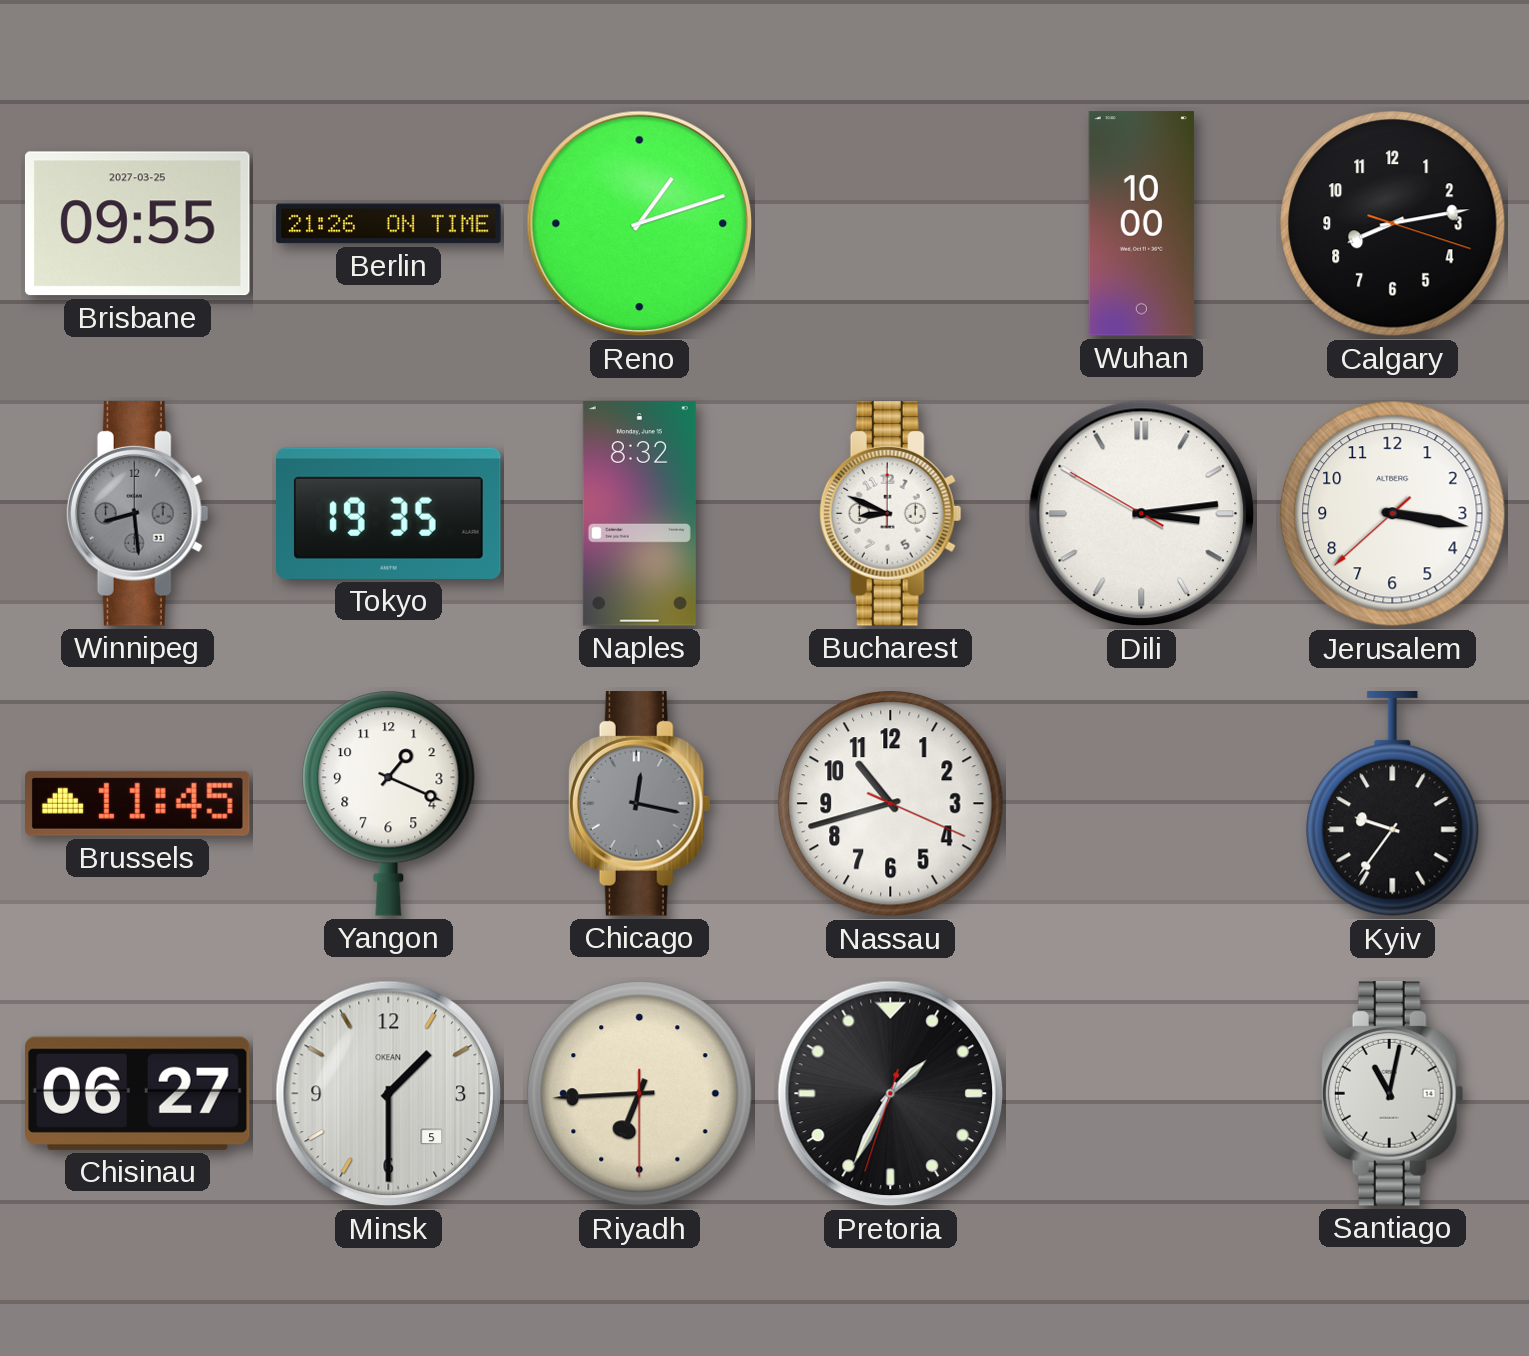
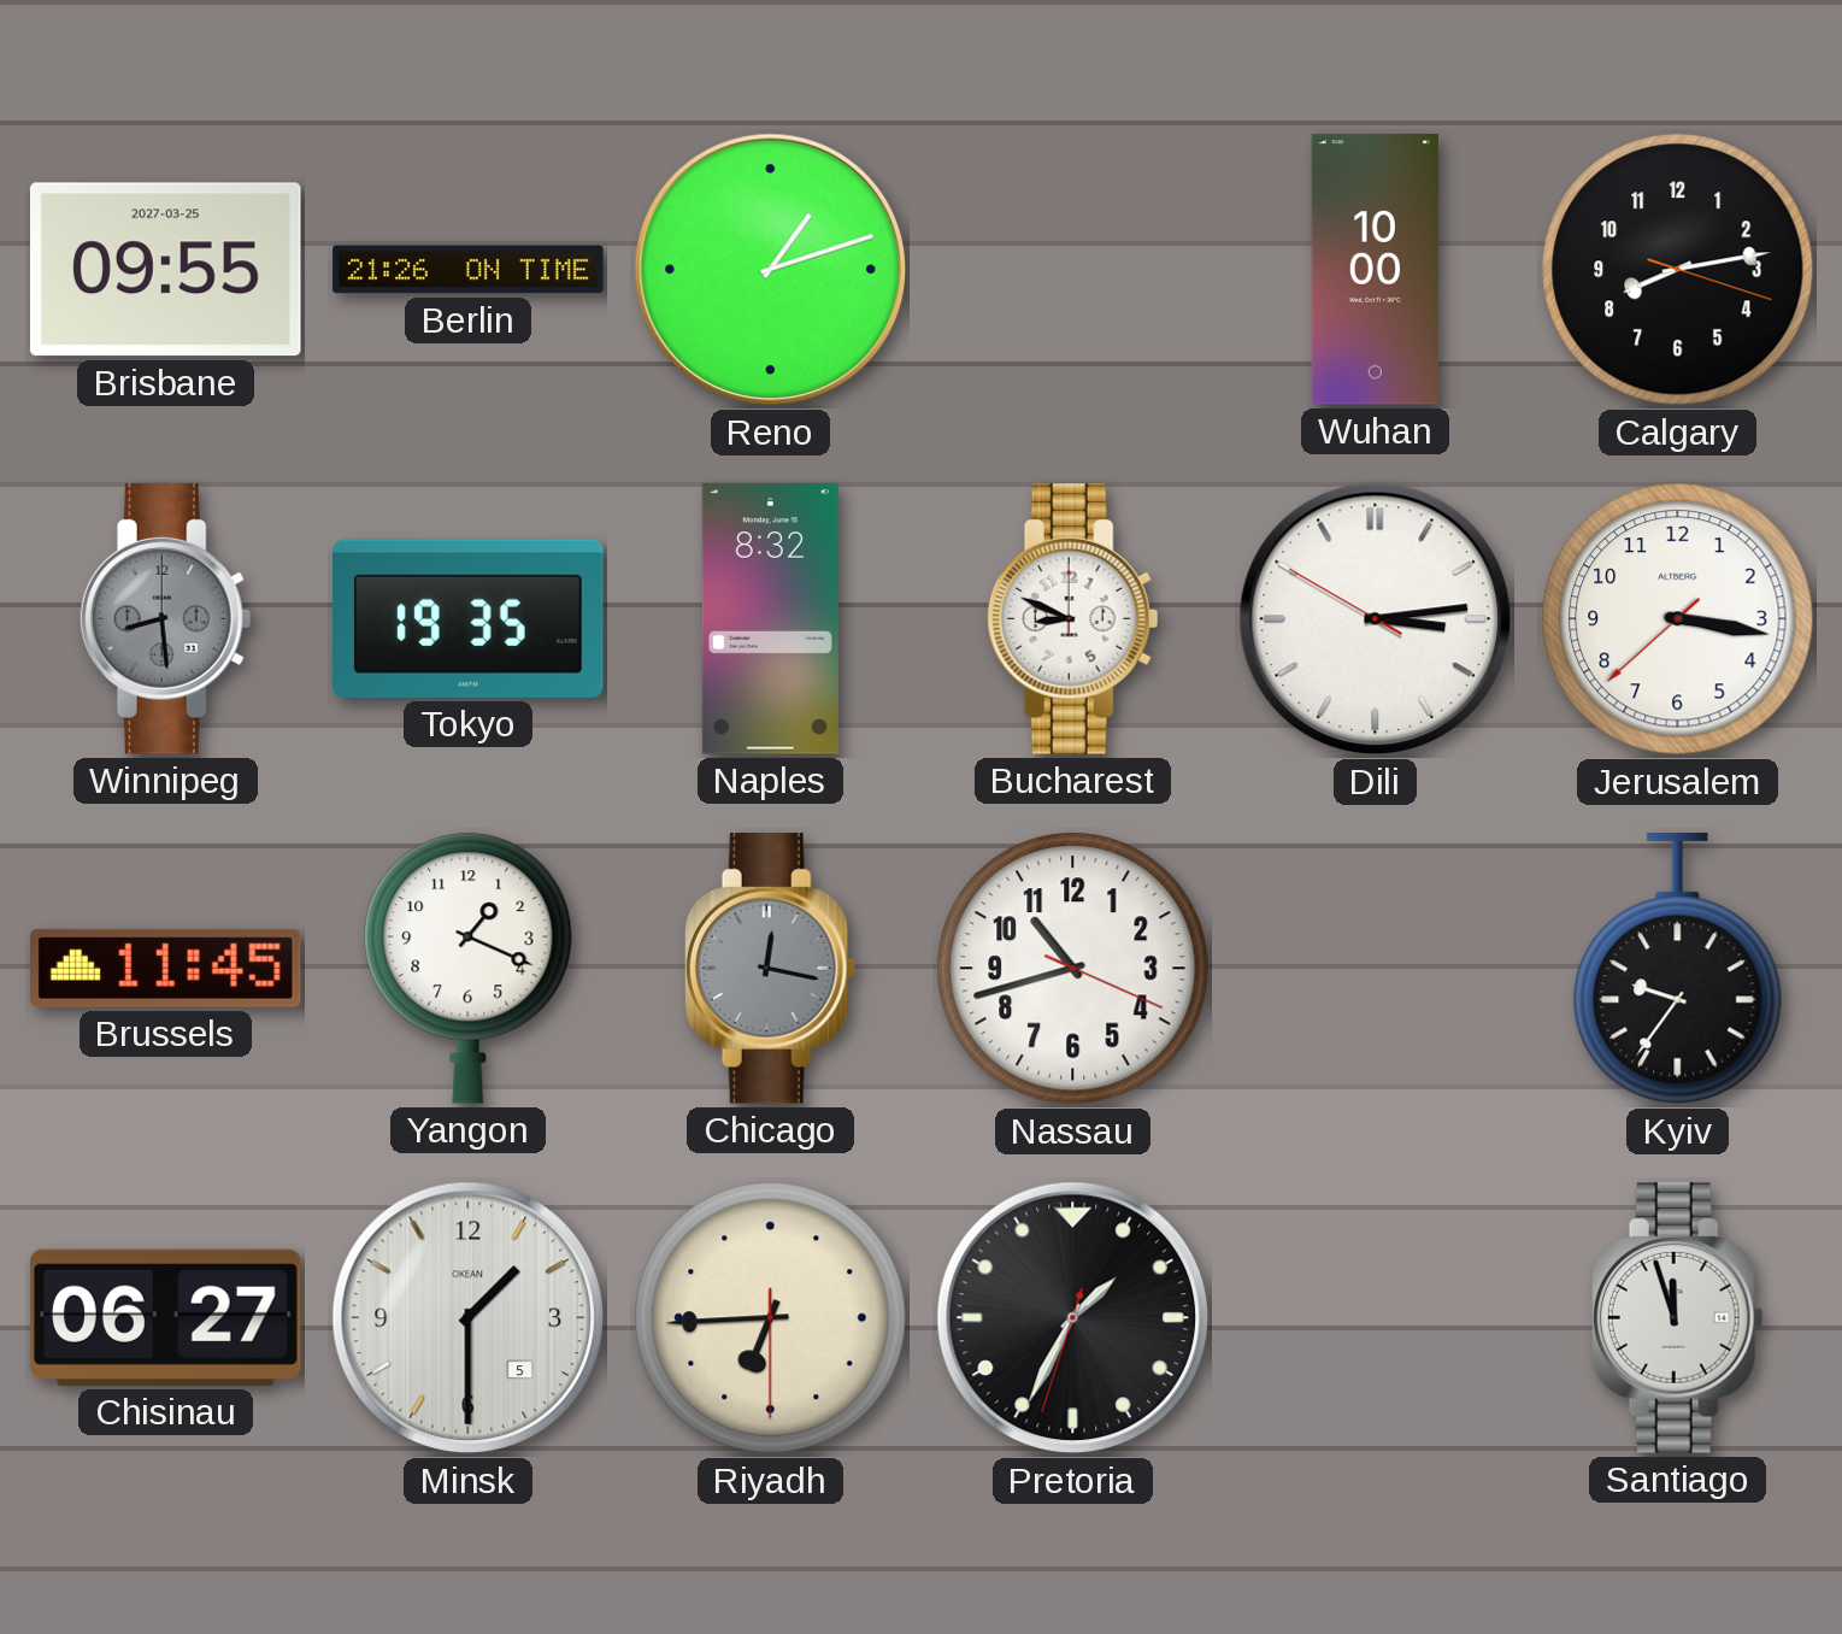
Santiago: 11:02 -> 11:57
